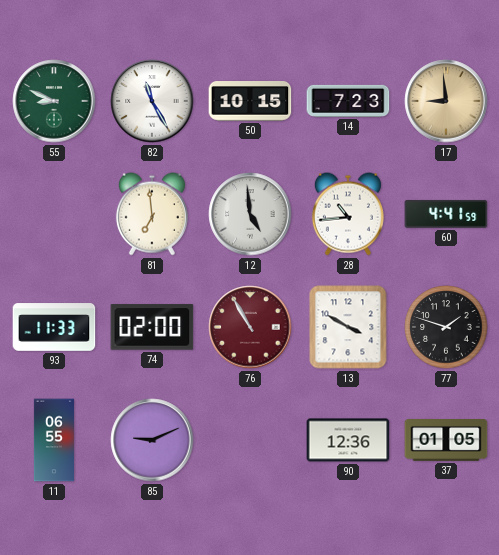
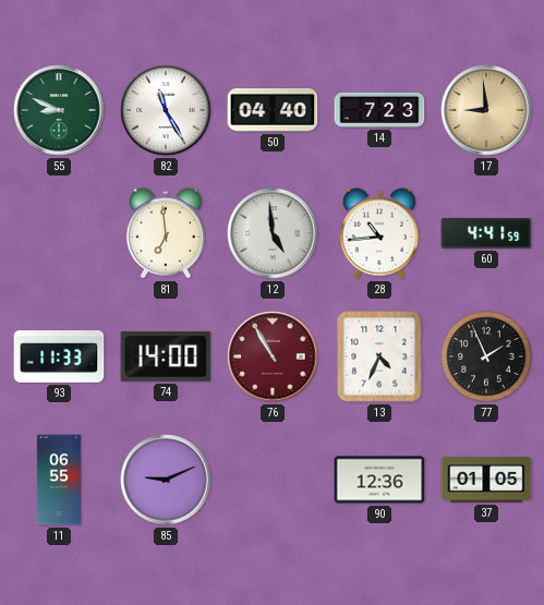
50: 10:15 -> 04:40
74: 02:00 -> 14:00
13: 3:50 -> 4:34
77: 1:48 -> 1:56
